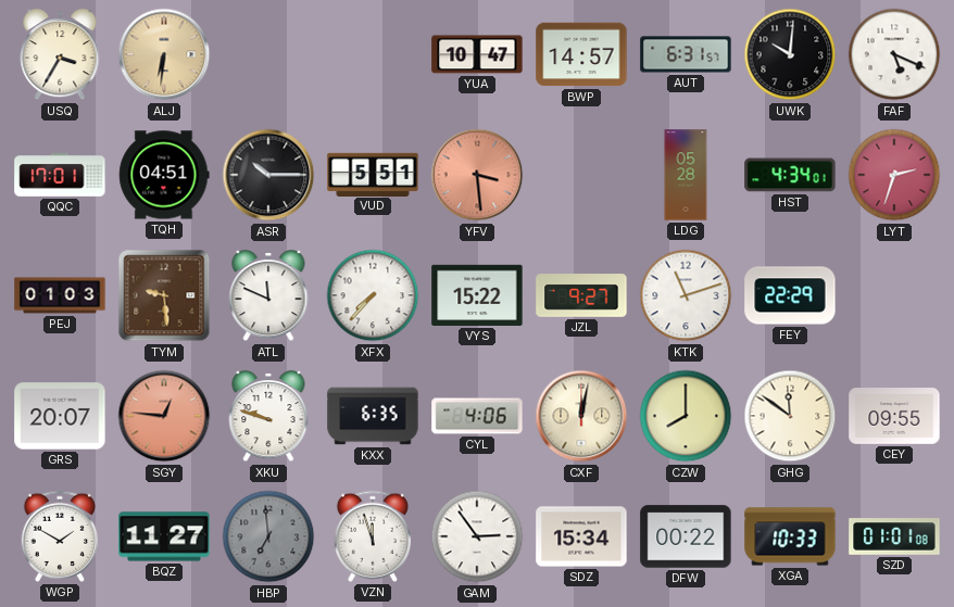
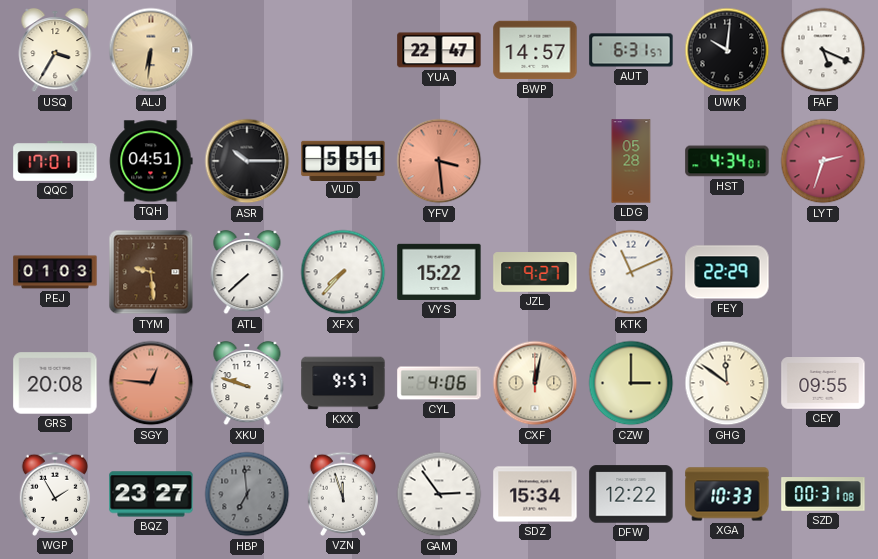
YUA: 10:47 -> 22:47
ATL: 11:49 -> 7:38
KTK: 11:12 -> 11:11
GRS: 20:07 -> 20:08
KXX: 6:35 -> 9:57
CZW: 8:00 -> 3:00
WGP: 1:50 -> 1:55
BQZ: 11:27 -> 23:27
DFW: 00:22 -> 12:22
SZD: 01:01 -> 00:31
